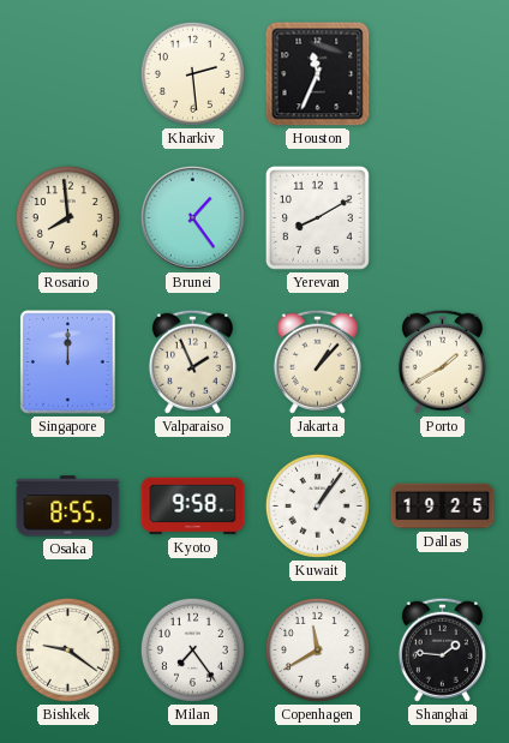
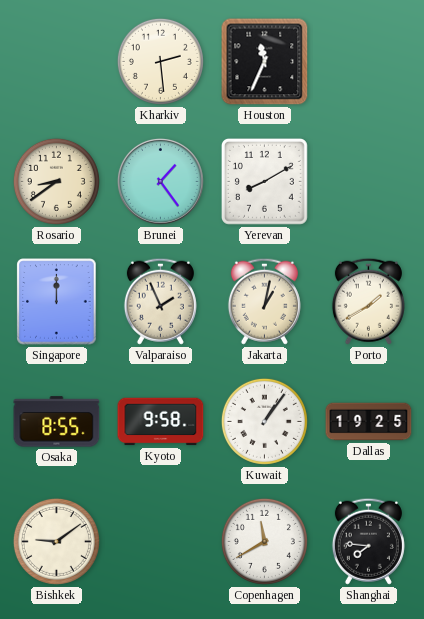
Rosario: 7:59 -> 8:39
Jakarta: 1:07 -> 1:02
Bishkek: 9:21 -> 9:09
Milan: 7:24 -> none
Shanghai: 1:46 -> 7:46
